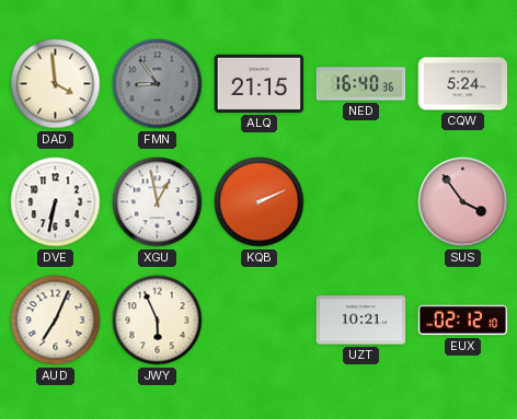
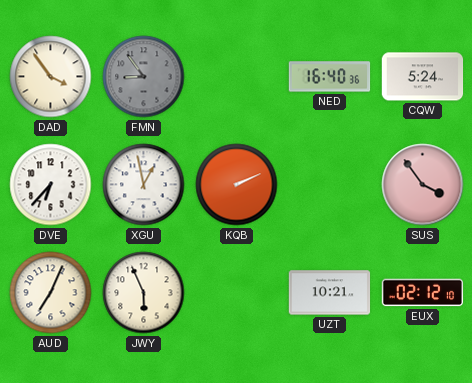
DAD: 3:59 -> 3:54
ALQ: 21:15 -> none
DVE: 6:32 -> 6:37
